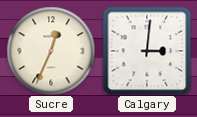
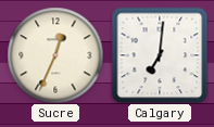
Calgary: 3:01 -> 7:01
